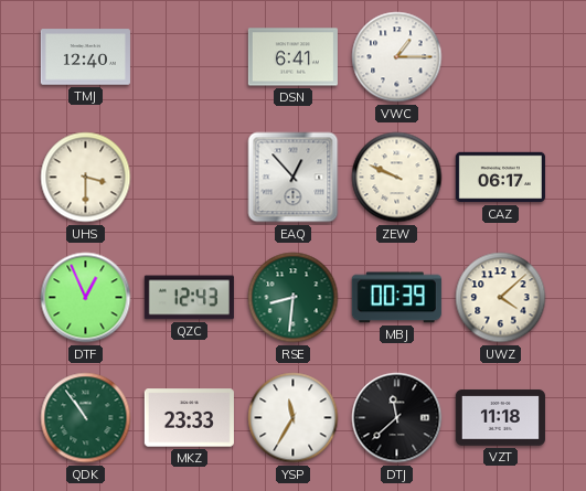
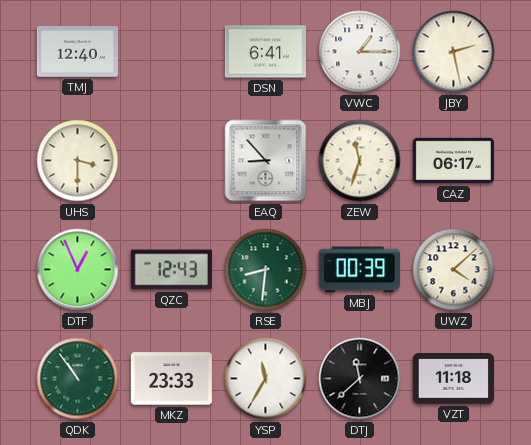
JBY: none -> 2:28
EAQ: 12:53 -> 8:53
ZEW: 9:49 -> 11:33
